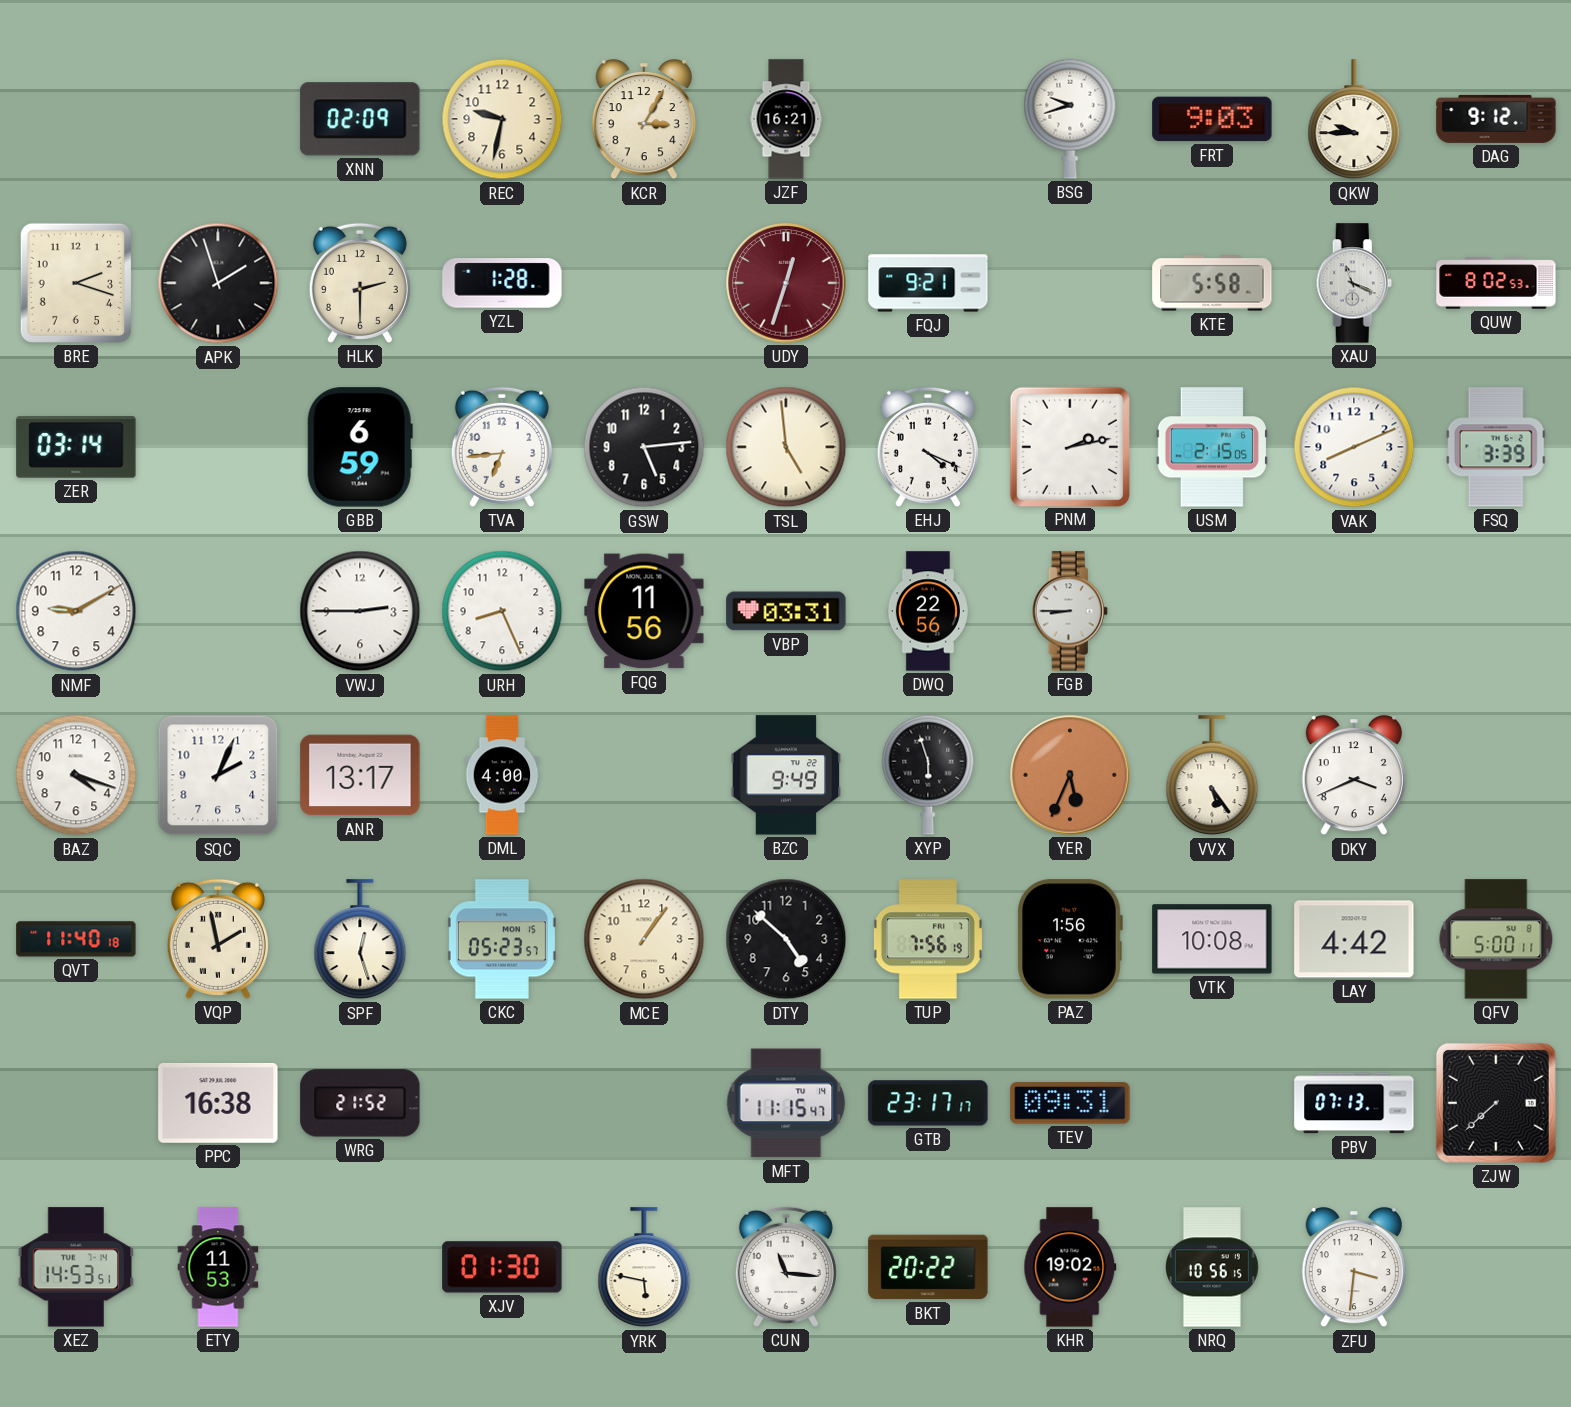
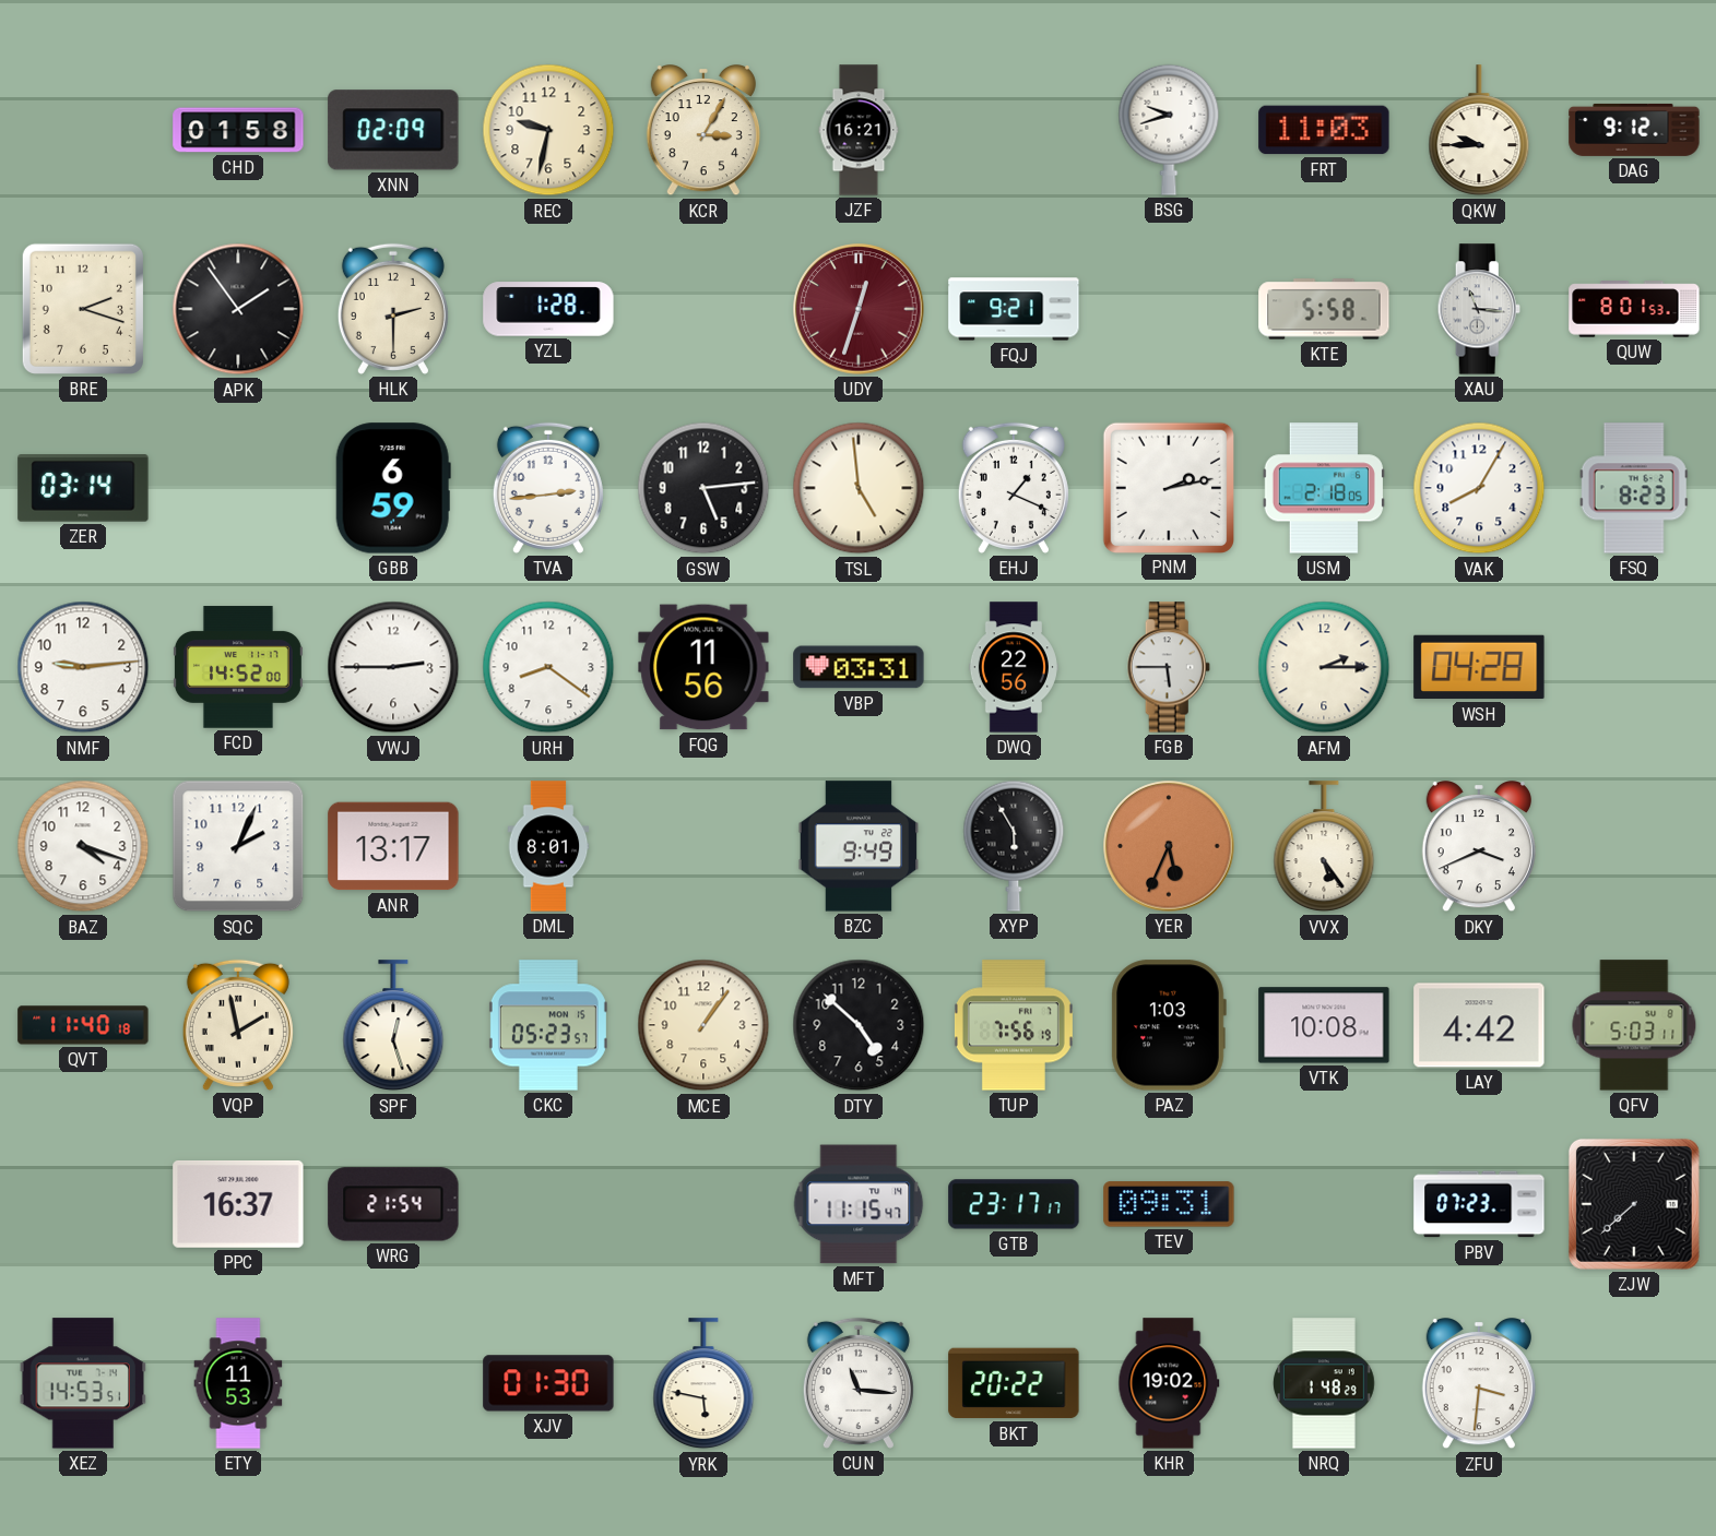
CHD: none -> 01:58
FRT: 9:03 -> 11:03
APK: 1:57 -> 1:54
XAU: 11:19 -> 11:16
QUW: 8:02 -> 8:01
TVA: 6:44 -> 2:44
EHJ: 4:19 -> 1:19
USM: 2:15 -> 2:18
VAK: 8:11 -> 8:05
FSQ: 3:39 -> 8:23
NMF: 9:10 -> 9:14
FCD: none -> 14:52
URH: 8:26 -> 8:21
FGB: 8:45 -> 5:45
AFM: none -> 2:15
WSH: none -> 04:28
DML: 4:00 -> 8:01
XYP: 5:57 -> 5:55
PAZ: 1:56 -> 1:03
QFV: 5:00 -> 5:03
PPC: 16:38 -> 16:37
WRG: 21:52 -> 21:54
PBV: 07:13 -> 07:23
NRQ: 10:56 -> 1:48
